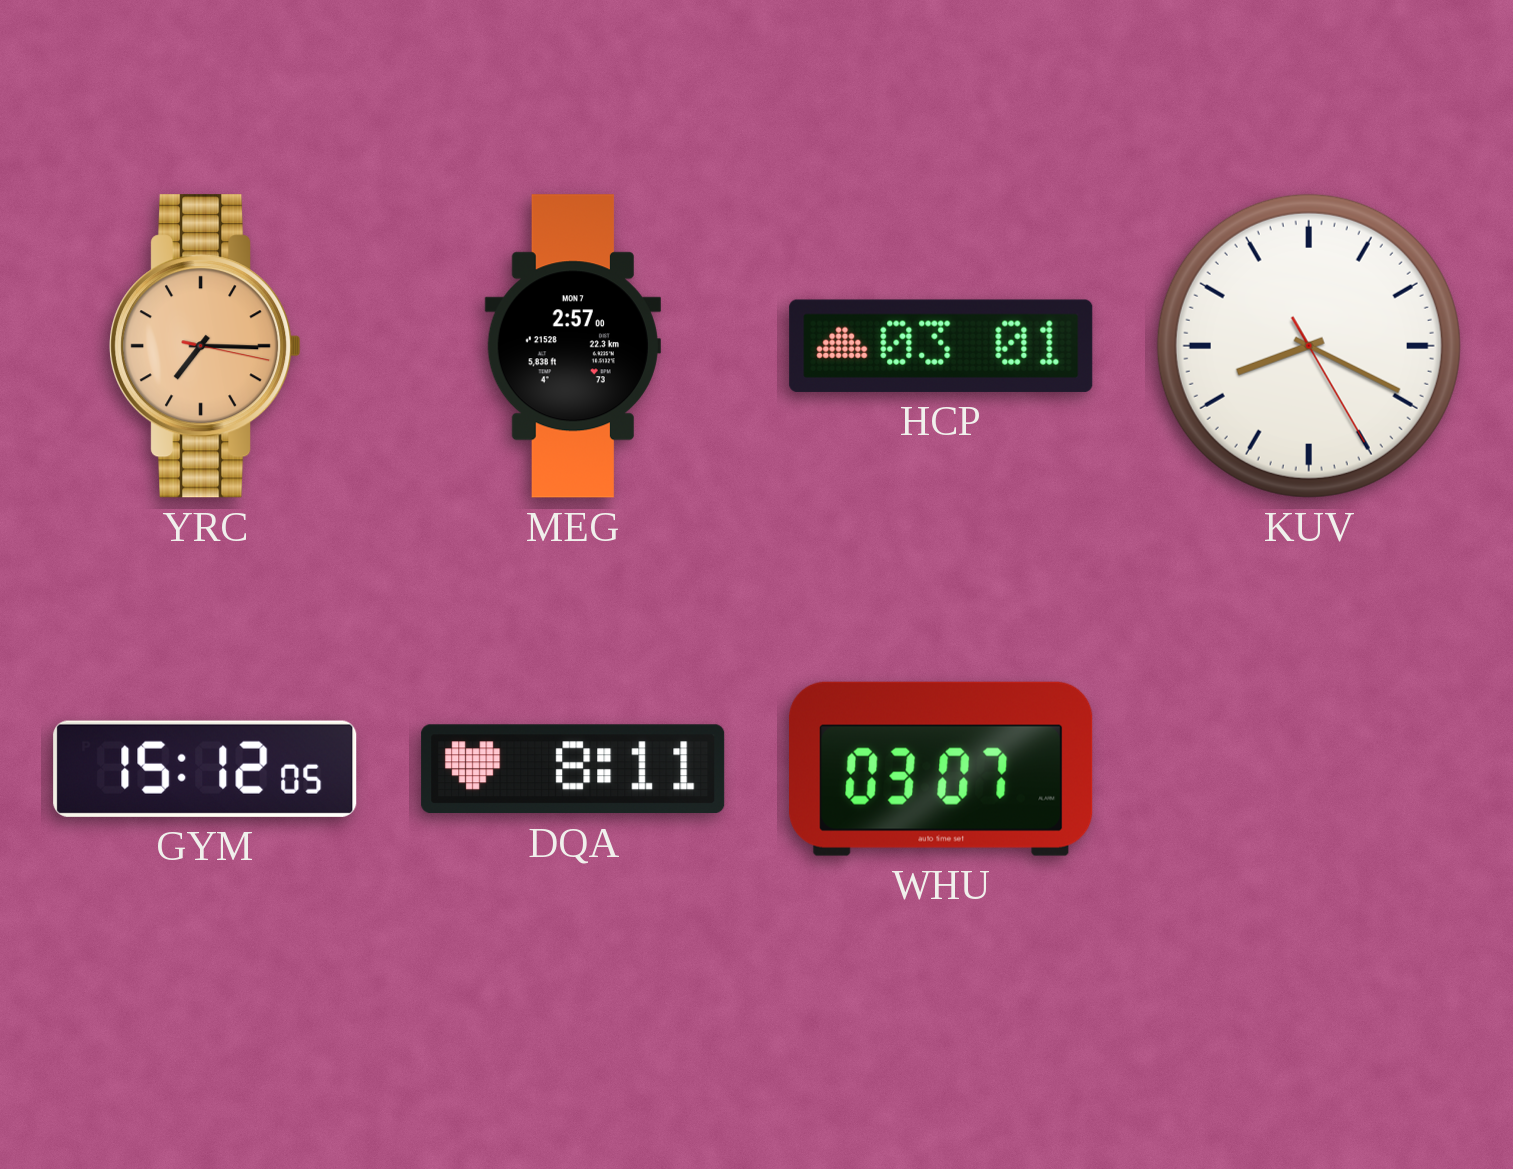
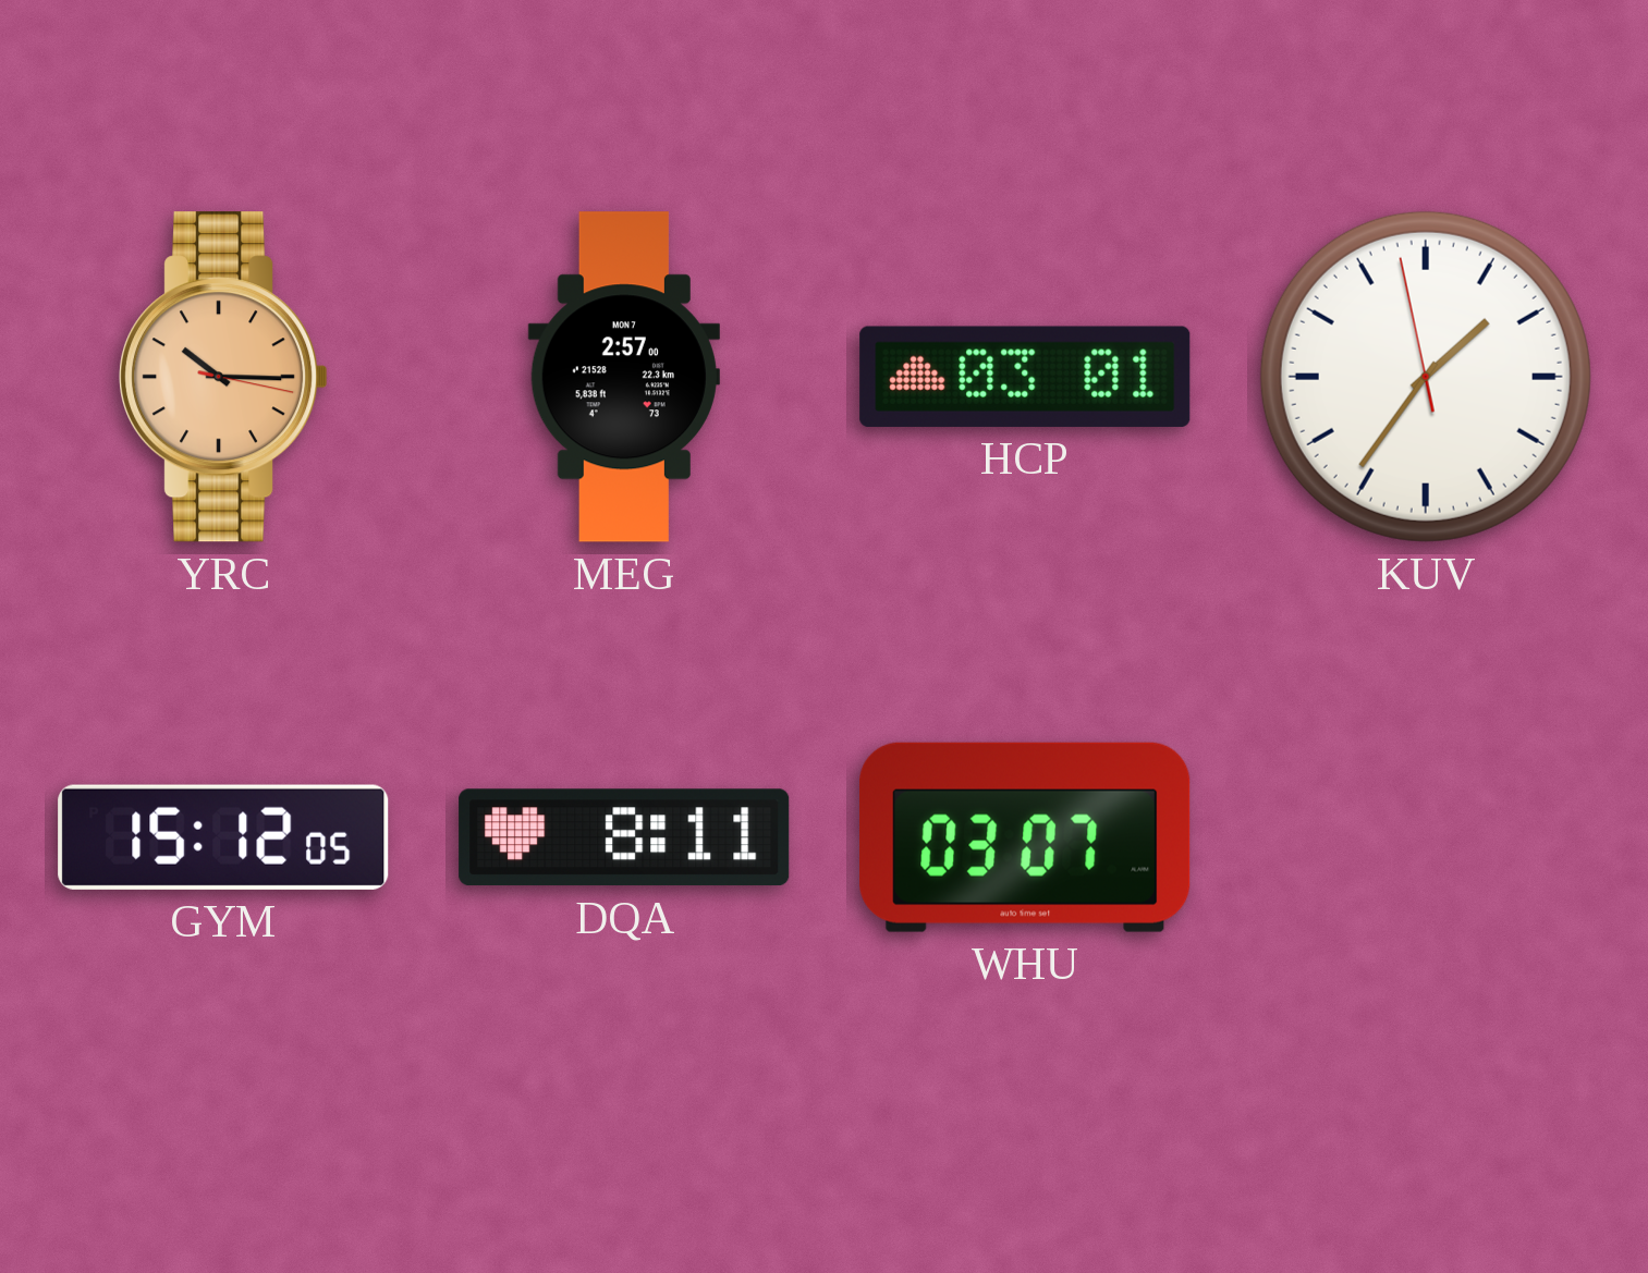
YRC: 7:15 -> 10:15
KUV: 8:19 -> 1:35
